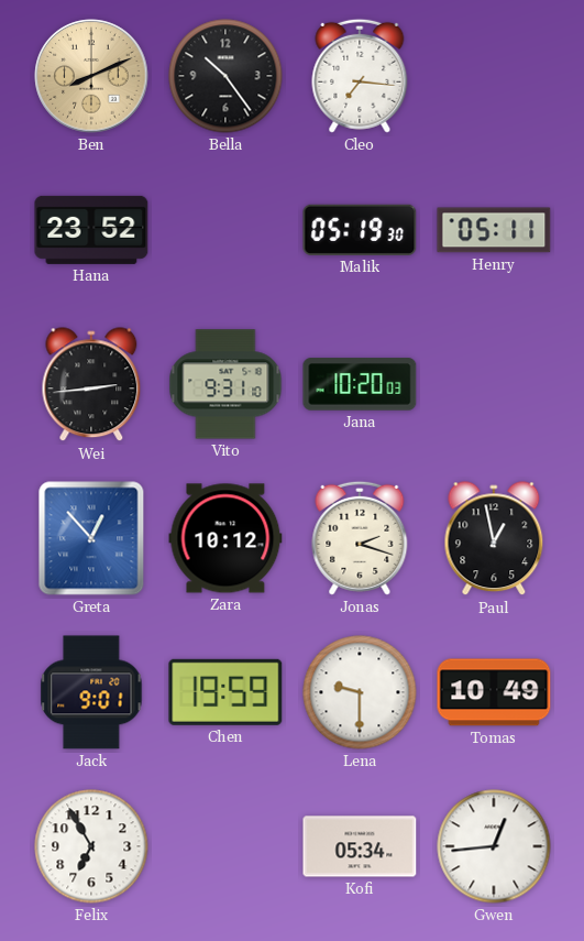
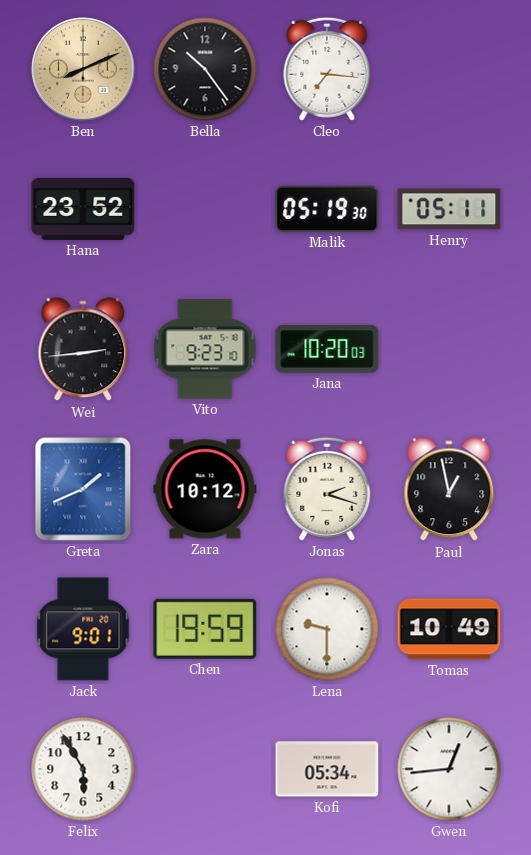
Vito: 9:31 -> 9:23
Greta: 12:53 -> 1:41
Felix: 6:55 -> 5:55
